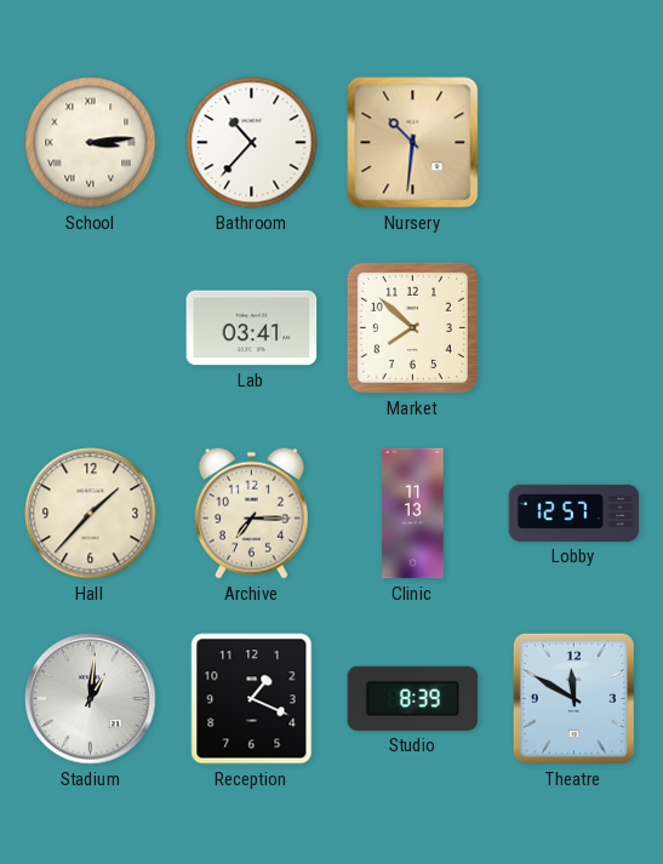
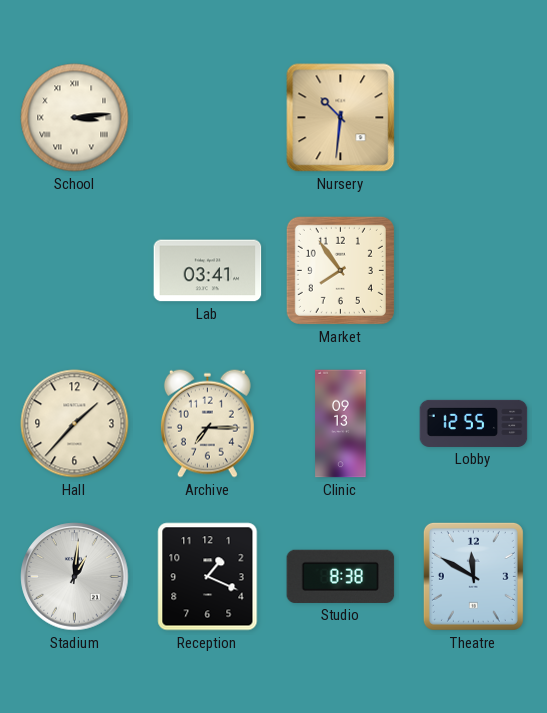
Bathroom: 10:37 -> none
Market: 7:52 -> 7:54
Clinic: 11:13 -> 09:13
Lobby: 12:57 -> 12:55
Studio: 8:39 -> 8:38
